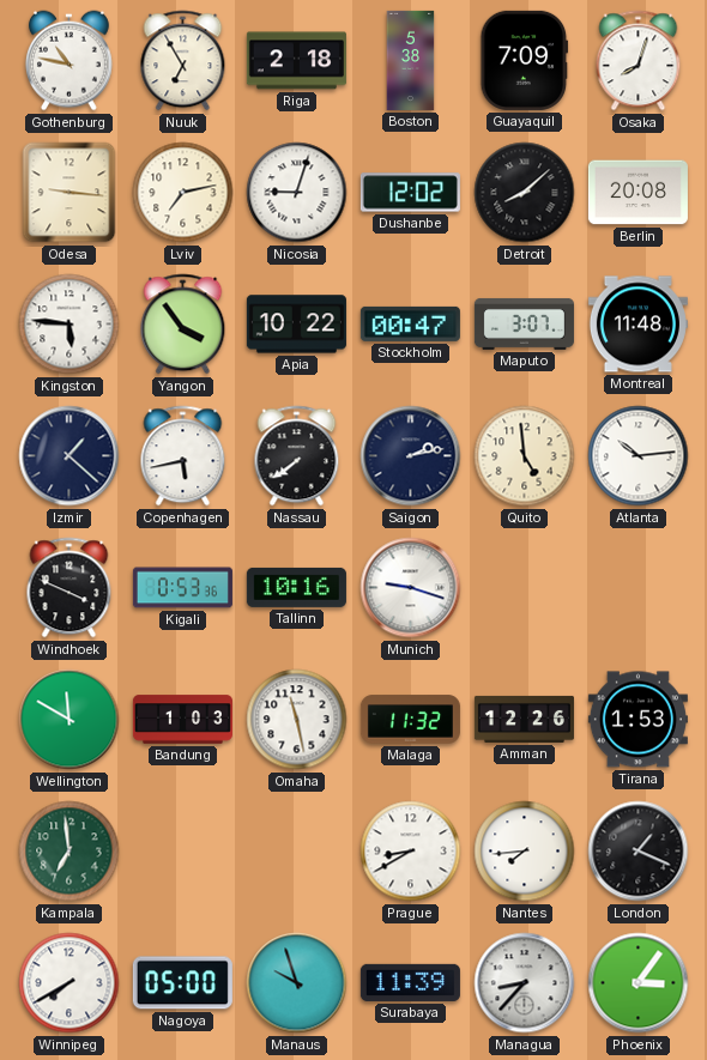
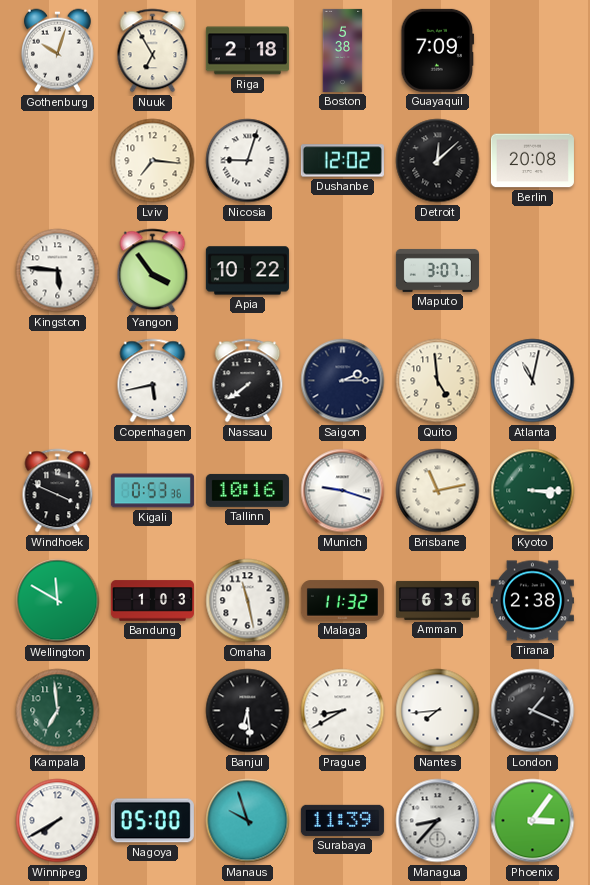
Gothenburg: 10:47 -> 10:03
Osaka: 8:03 -> none
Odesa: 9:16 -> none
Lviv: 7:13 -> 7:16
Detroit: 8:08 -> 12:08
Stockholm: 00:47 -> none
Montreal: 11:48 -> none
Izmir: 1:22 -> none
Saigon: 2:13 -> 2:15
Atlanta: 10:14 -> 11:02
Brisbane: none -> 11:13
Kyoto: none -> 3:15
Amman: 12:26 -> 6:36
Tirana: 1:53 -> 2:38
Banjul: none -> 6:29
